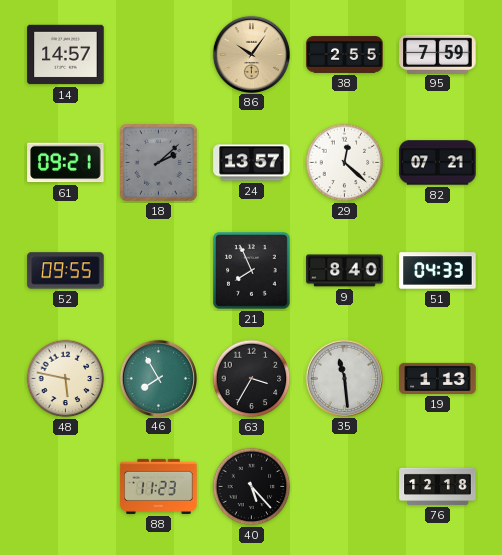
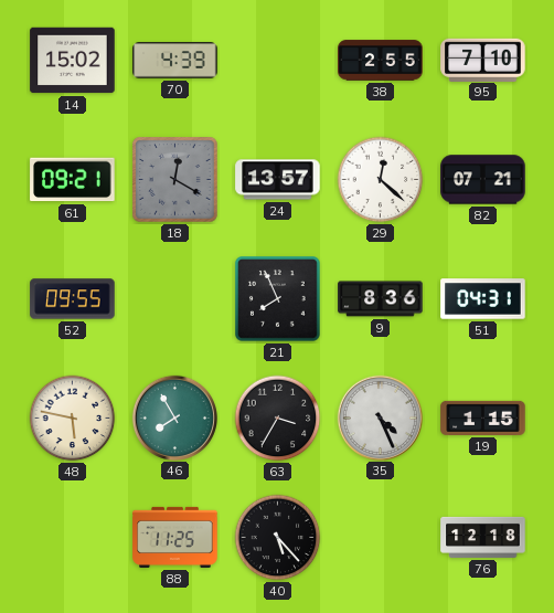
14: 14:57 -> 15:02
70: none -> 4:39
86: 10:06 -> none
95: 7:59 -> 7:10
18: 2:08 -> 12:20
9: 8:40 -> 8:36
51: 04:33 -> 04:31
35: 11:29 -> 4:26
19: 1:13 -> 1:15
88: 11:23 -> 11:25
